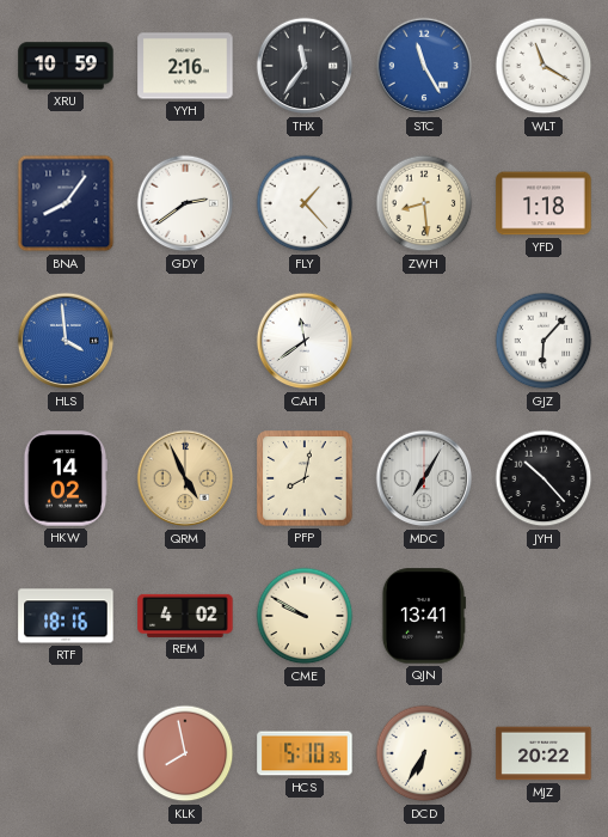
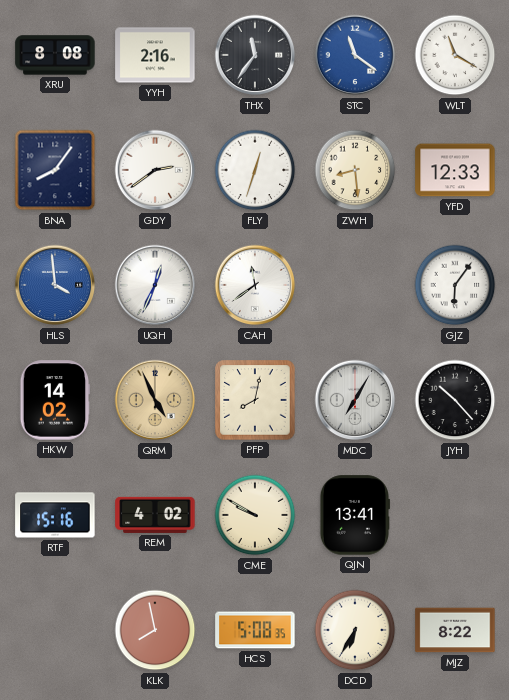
XRU: 10:59 -> 8:08
STC: 11:25 -> 11:21
FLY: 1:23 -> 12:33
YFD: 1:18 -> 12:33
UQH: none -> 12:34
GJZ: 6:07 -> 6:06
RTF: 18:16 -> 15:16
HCS: 5:10 -> 5:08
MJZ: 20:22 -> 8:22
